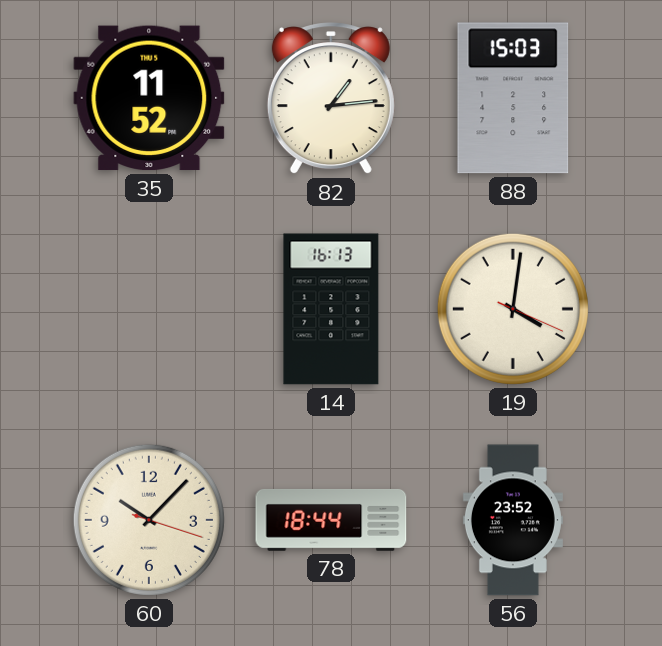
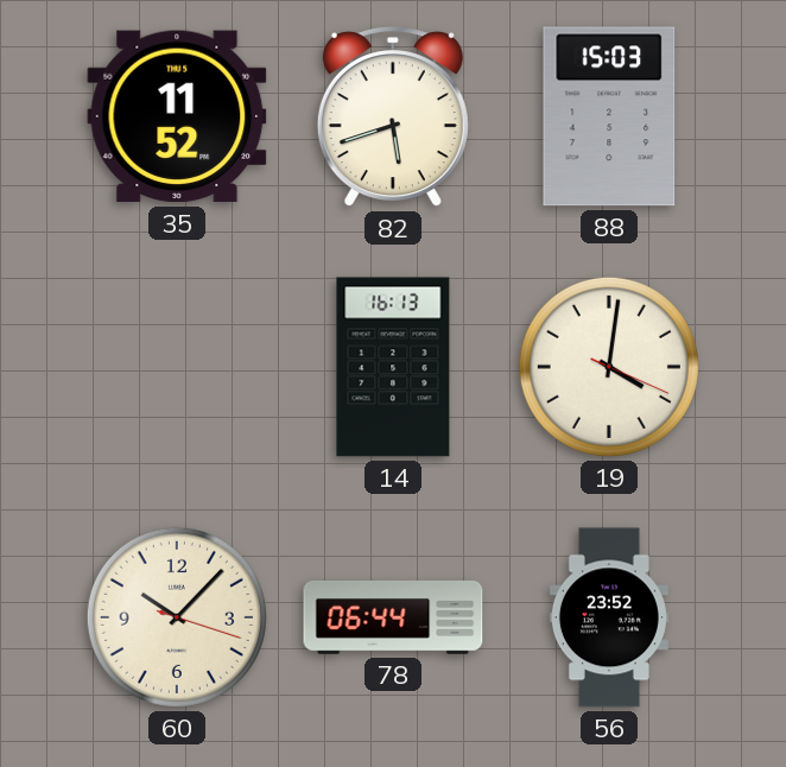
82: 1:14 -> 5:42
78: 18:44 -> 06:44
